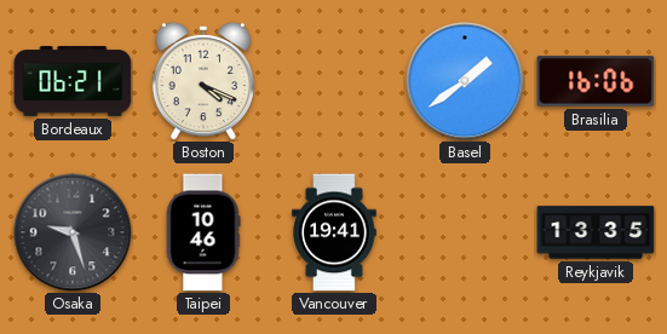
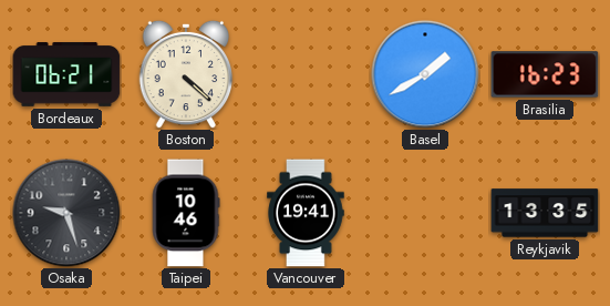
Boston: 4:19 -> 4:22
Basel: 1:39 -> 1:40
Brasilia: 16:06 -> 16:23
